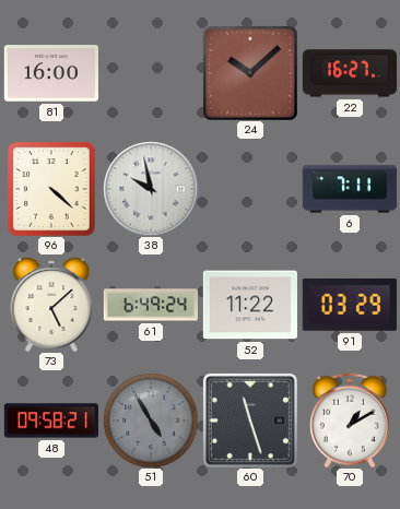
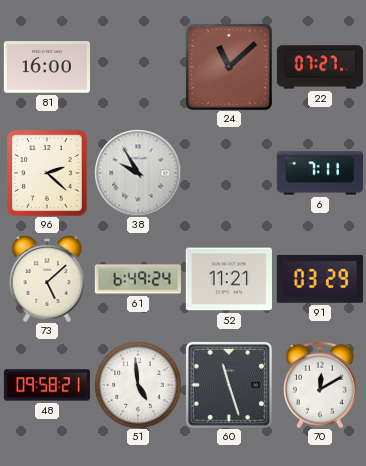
24: 10:08 -> 11:08
22: 16:27 -> 07:27
96: 4:22 -> 2:22
38: 9:58 -> 9:55
52: 11:22 -> 11:21
51: 4:55 -> 4:59
51 dial: grey -> white
70: 1:10 -> 12:10
